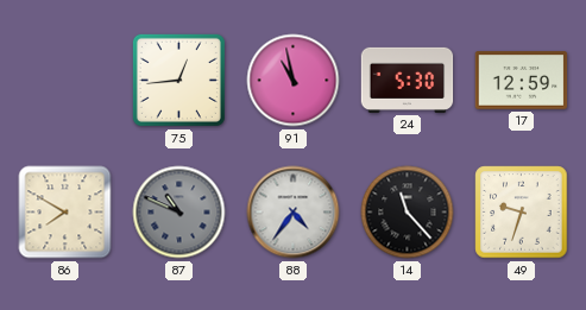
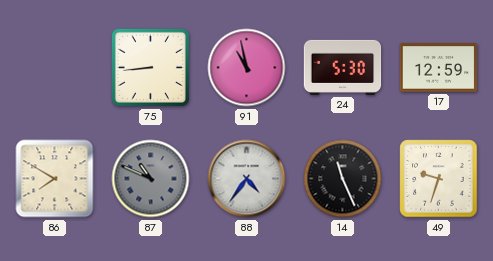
75: 12:44 -> 8:44
14: 11:23 -> 11:26
